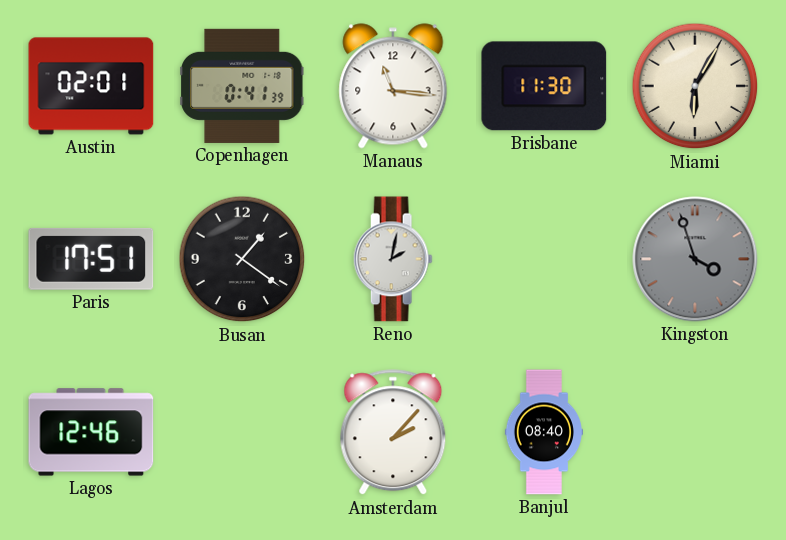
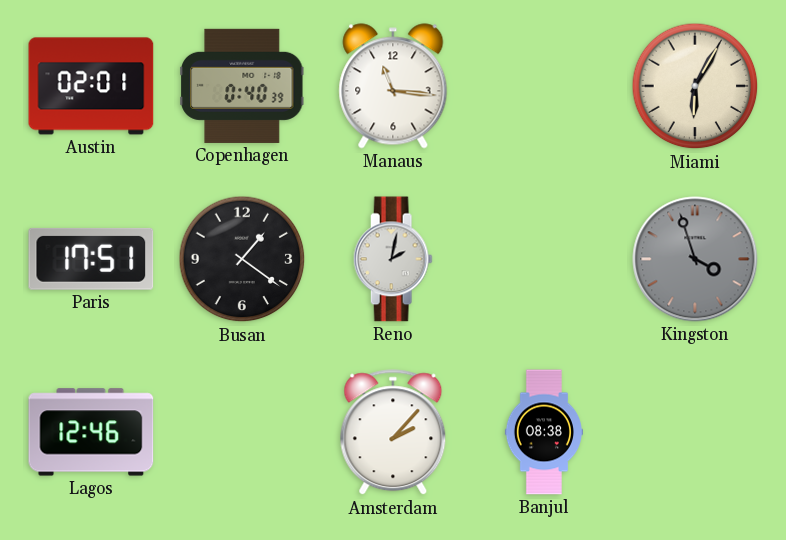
Copenhagen: 0:41 -> 0:40
Brisbane: 11:30 -> none
Banjul: 08:40 -> 08:38
